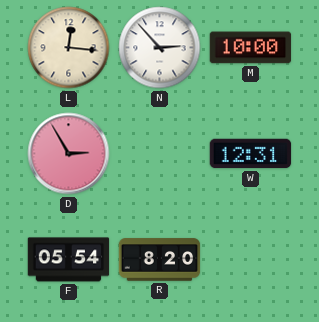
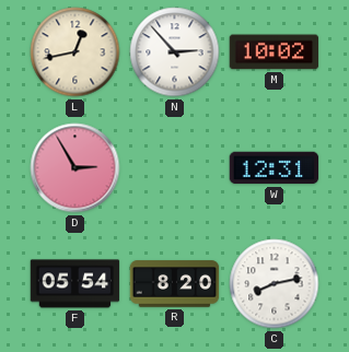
L: 12:16 -> 12:43
M: 10:00 -> 10:02
C: none -> 8:13
